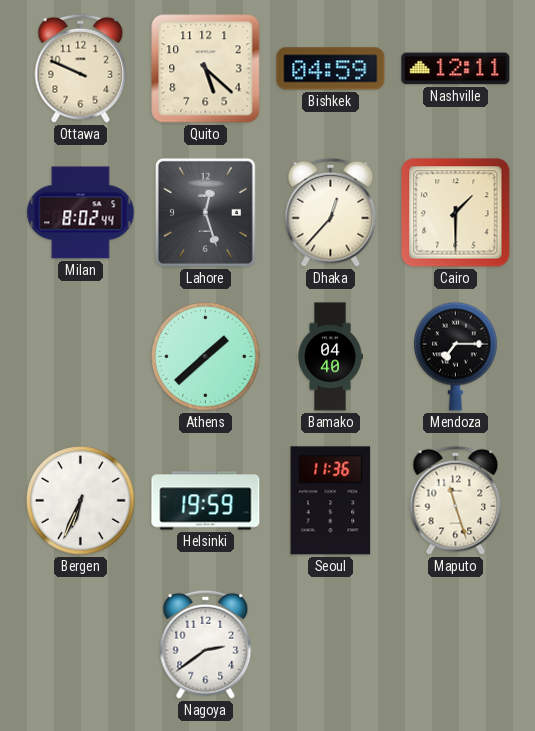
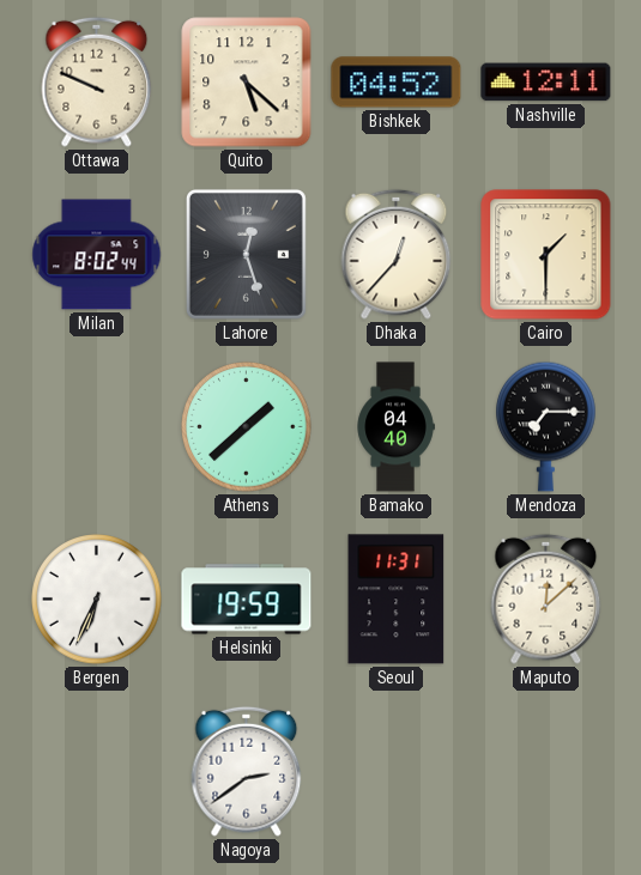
Bishkek: 04:59 -> 04:52
Seoul: 11:36 -> 11:31
Maputo: 11:27 -> 12:08
